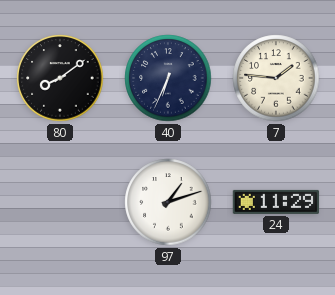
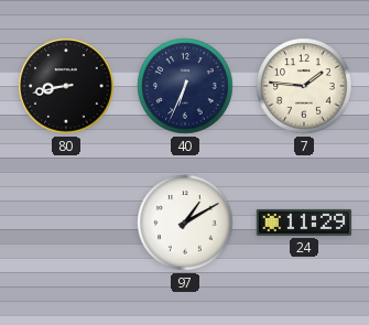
80: 8:09 -> 8:43
97: 1:12 -> 1:10
